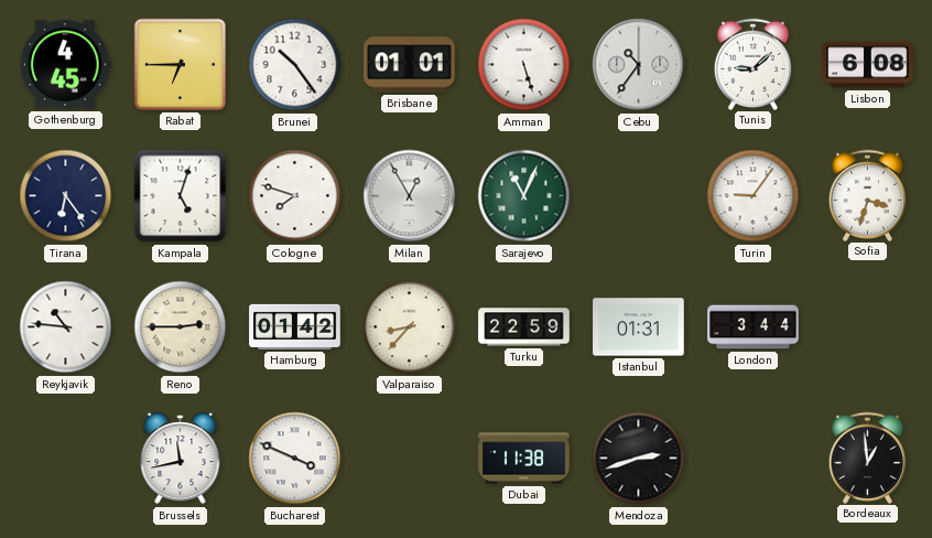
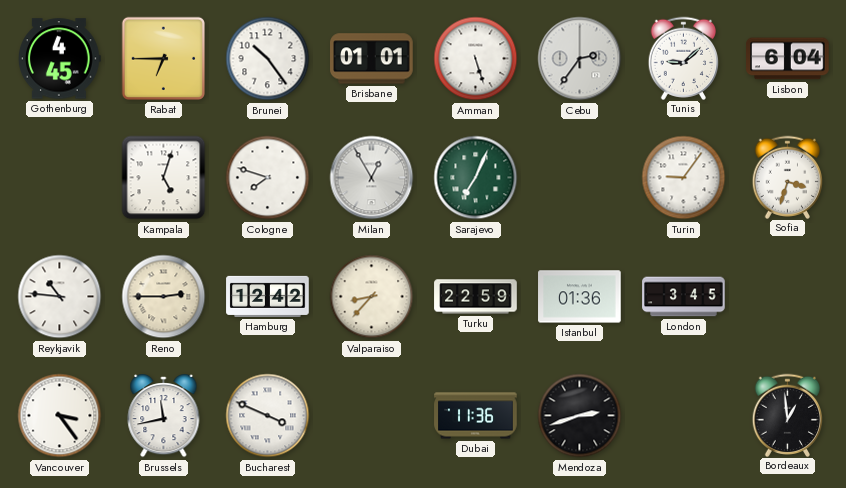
Cebu: 10:36 -> 2:36
Lisbon: 6:08 -> 6:04
Tirana: 6:24 -> none
Sarajevo: 11:04 -> 7:04
Hamburg: 01:42 -> 12:42
Istanbul: 01:31 -> 01:36
London: 3:44 -> 3:45
Vancouver: none -> 3:24
Dubai: 11:38 -> 11:36
